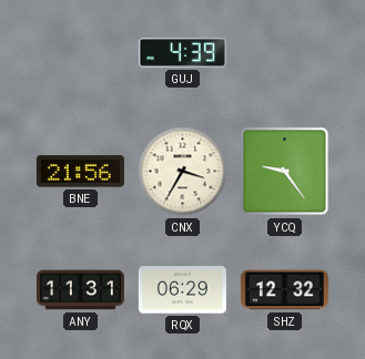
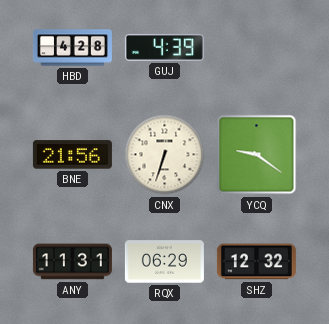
HBD: none -> 4:28
CNX: 3:35 -> 6:33
YCQ: 9:24 -> 9:21
